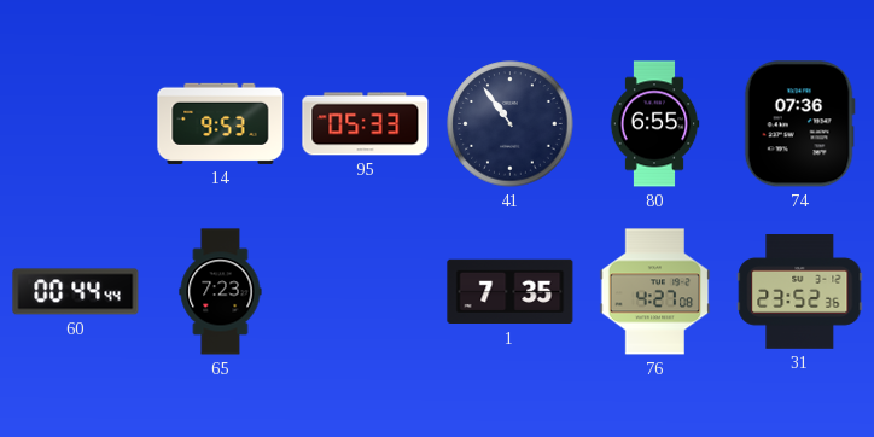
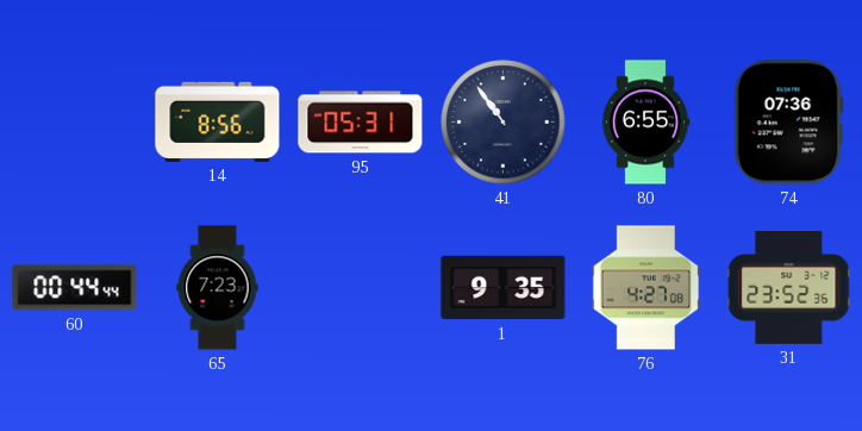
14: 9:53 -> 8:56
95: 05:33 -> 05:31
1: 7:35 -> 9:35
